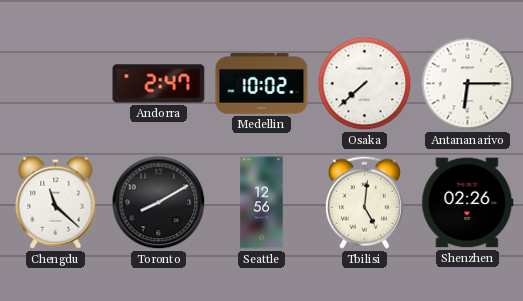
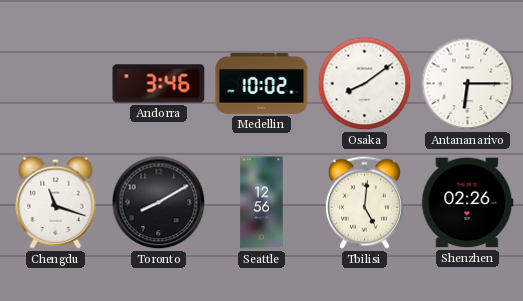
Andorra: 2:47 -> 3:46
Osaka: 7:38 -> 8:09
Chengdu: 11:22 -> 11:18
